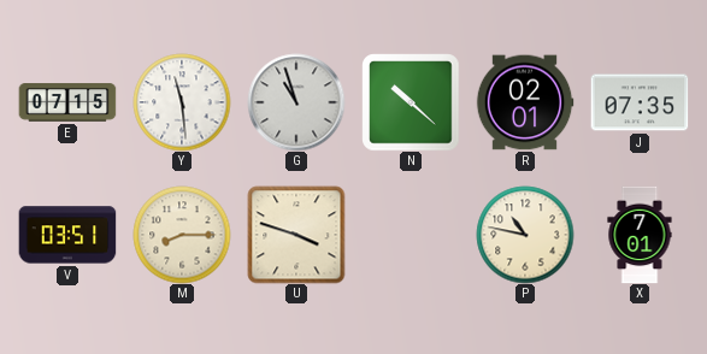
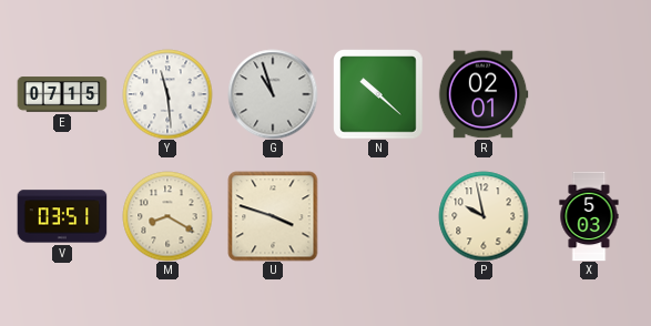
J: 07:35 -> none
M: 8:15 -> 8:20
P: 10:47 -> 9:58
X: 7:01 -> 5:03
